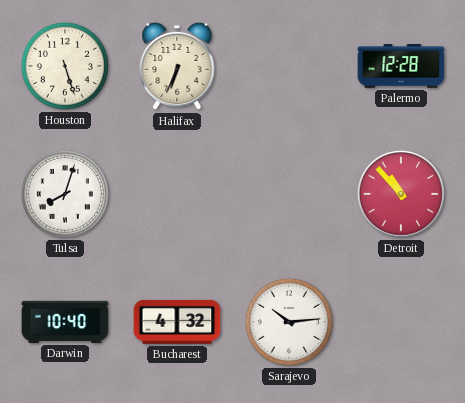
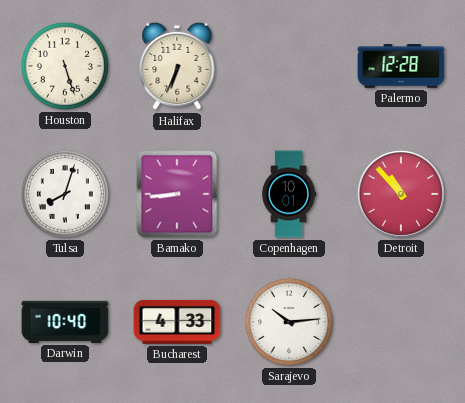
Bamako: none -> 8:44
Copenhagen: none -> 10:01
Bucharest: 4:32 -> 4:33
